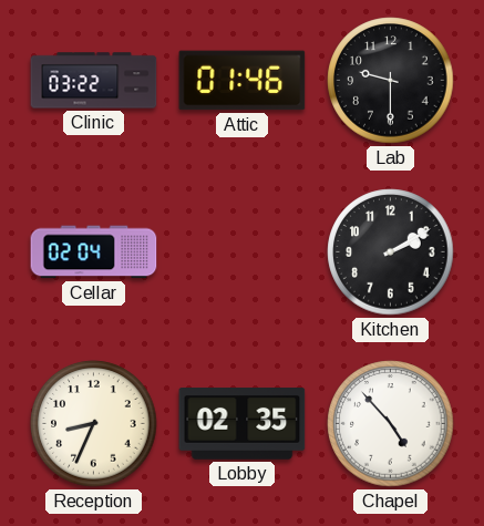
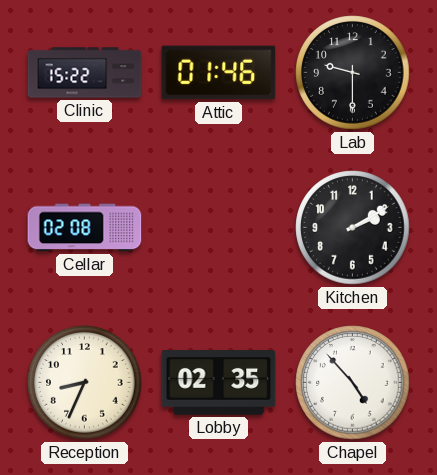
Clinic: 03:22 -> 15:22
Cellar: 02:04 -> 02:08
